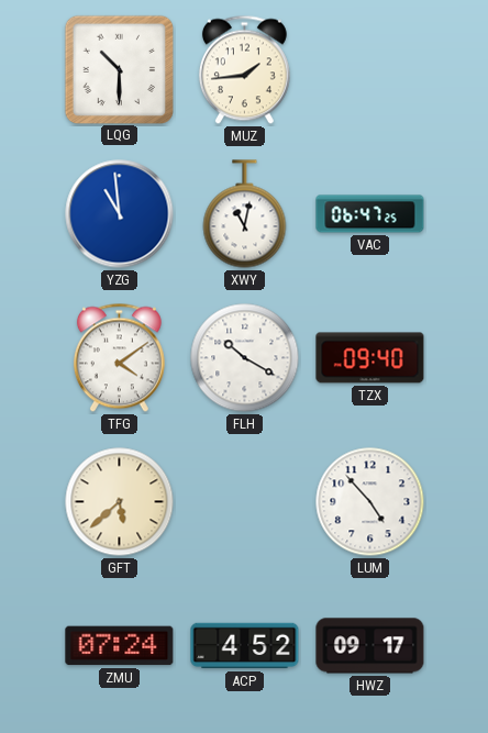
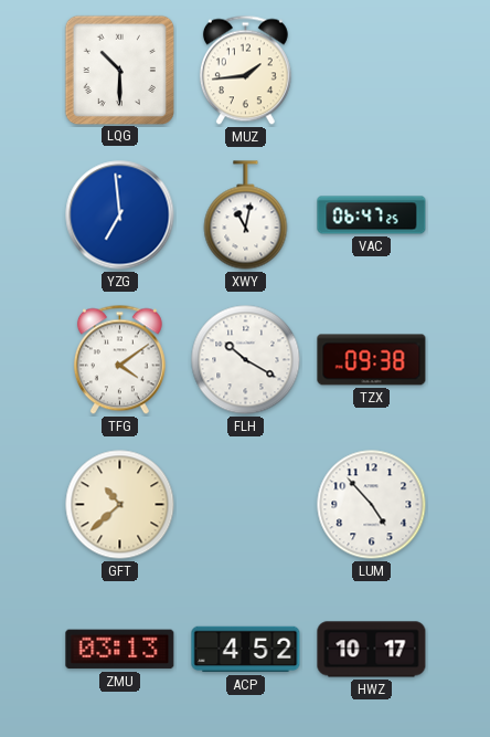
YZG: 10:59 -> 6:59
TZX: 09:40 -> 09:38
GFT: 5:38 -> 10:38
ZMU: 07:24 -> 03:13
HWZ: 09:17 -> 10:17
